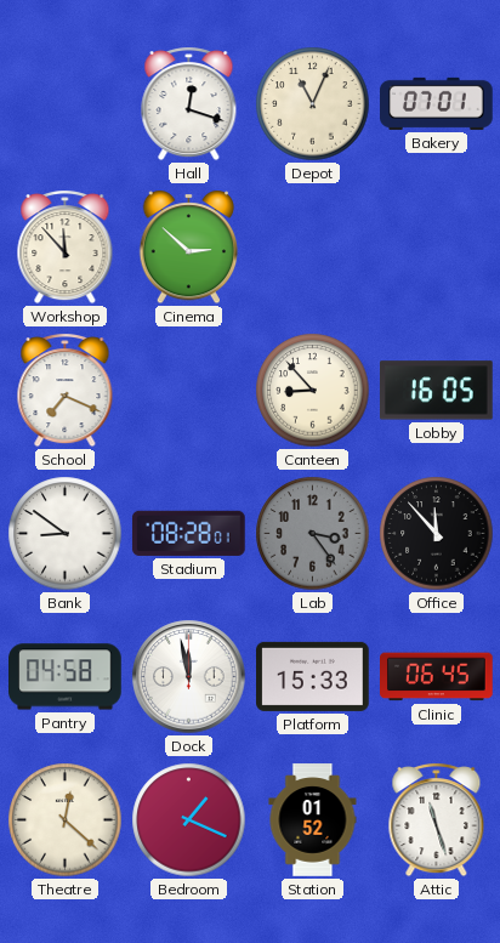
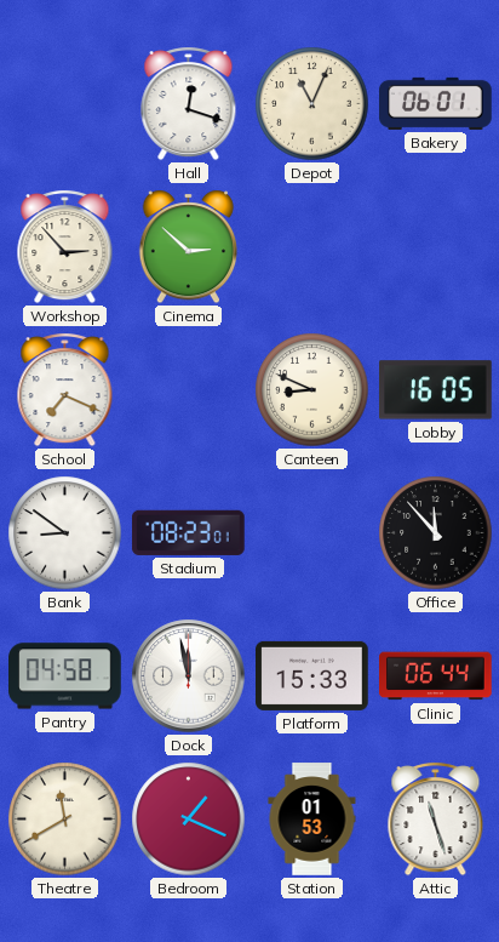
Bakery: 07:01 -> 06:01
Workshop: 11:53 -> 2:53
Canteen: 8:53 -> 8:49
Stadium: 08:28 -> 08:23
Lab: 3:24 -> none
Clinic: 06:45 -> 06:44
Theatre: 12:22 -> 11:40
Station: 01:52 -> 01:53
